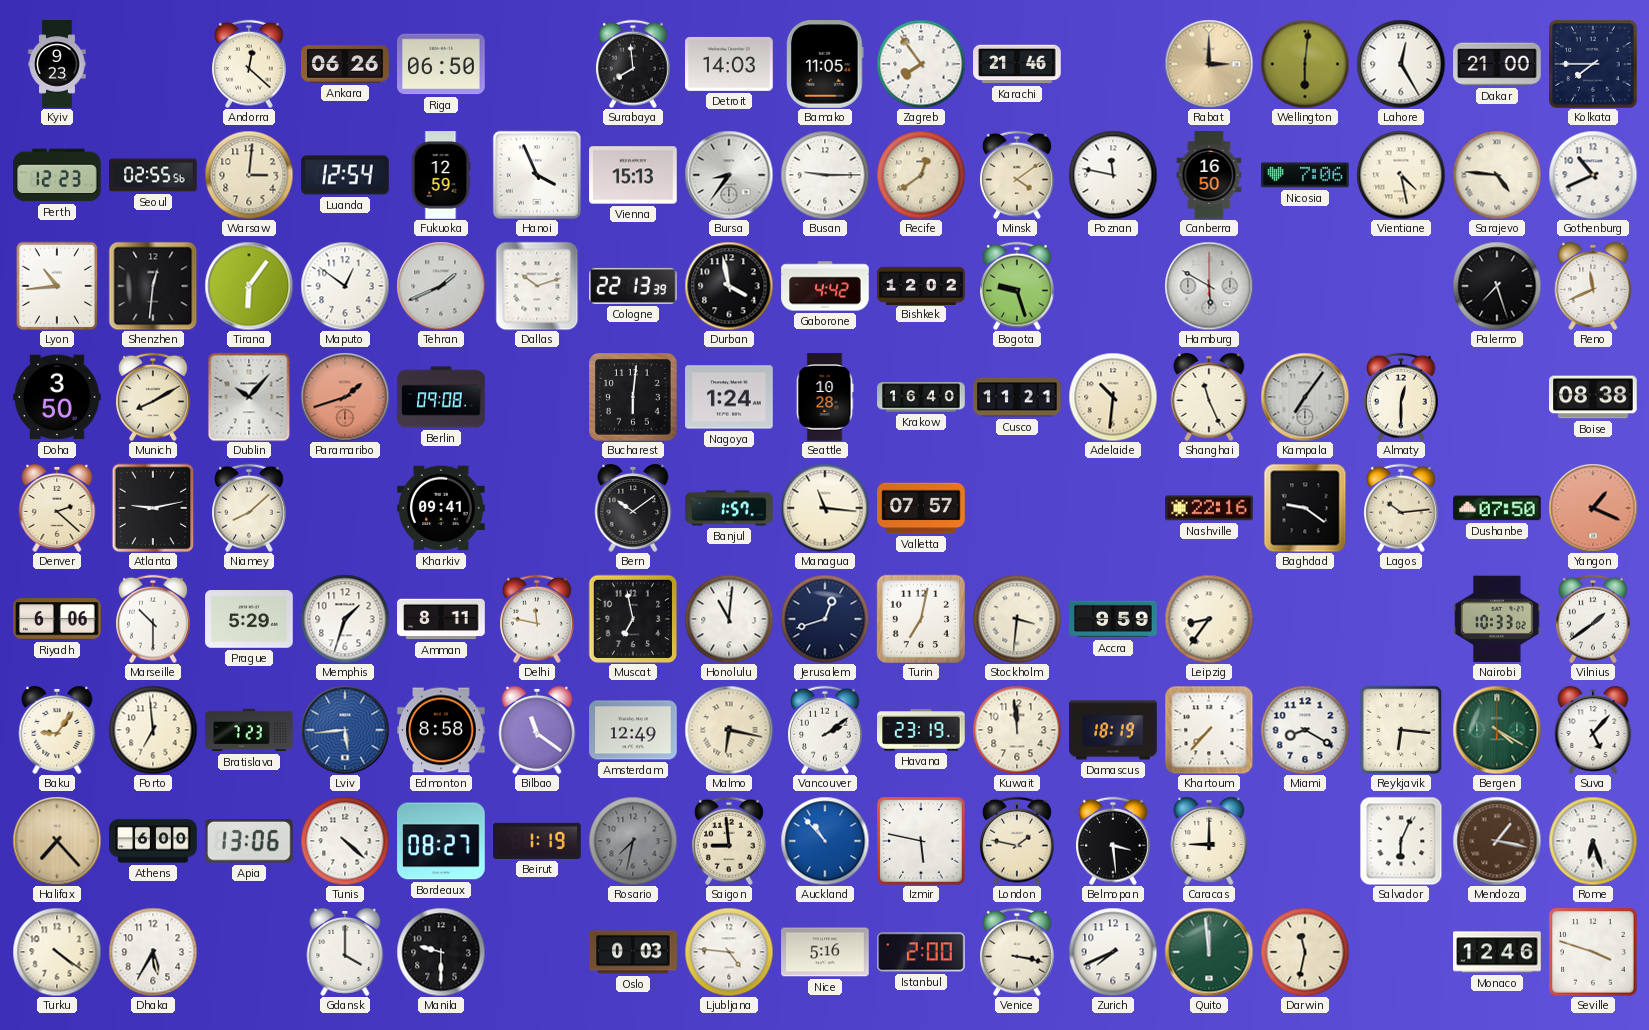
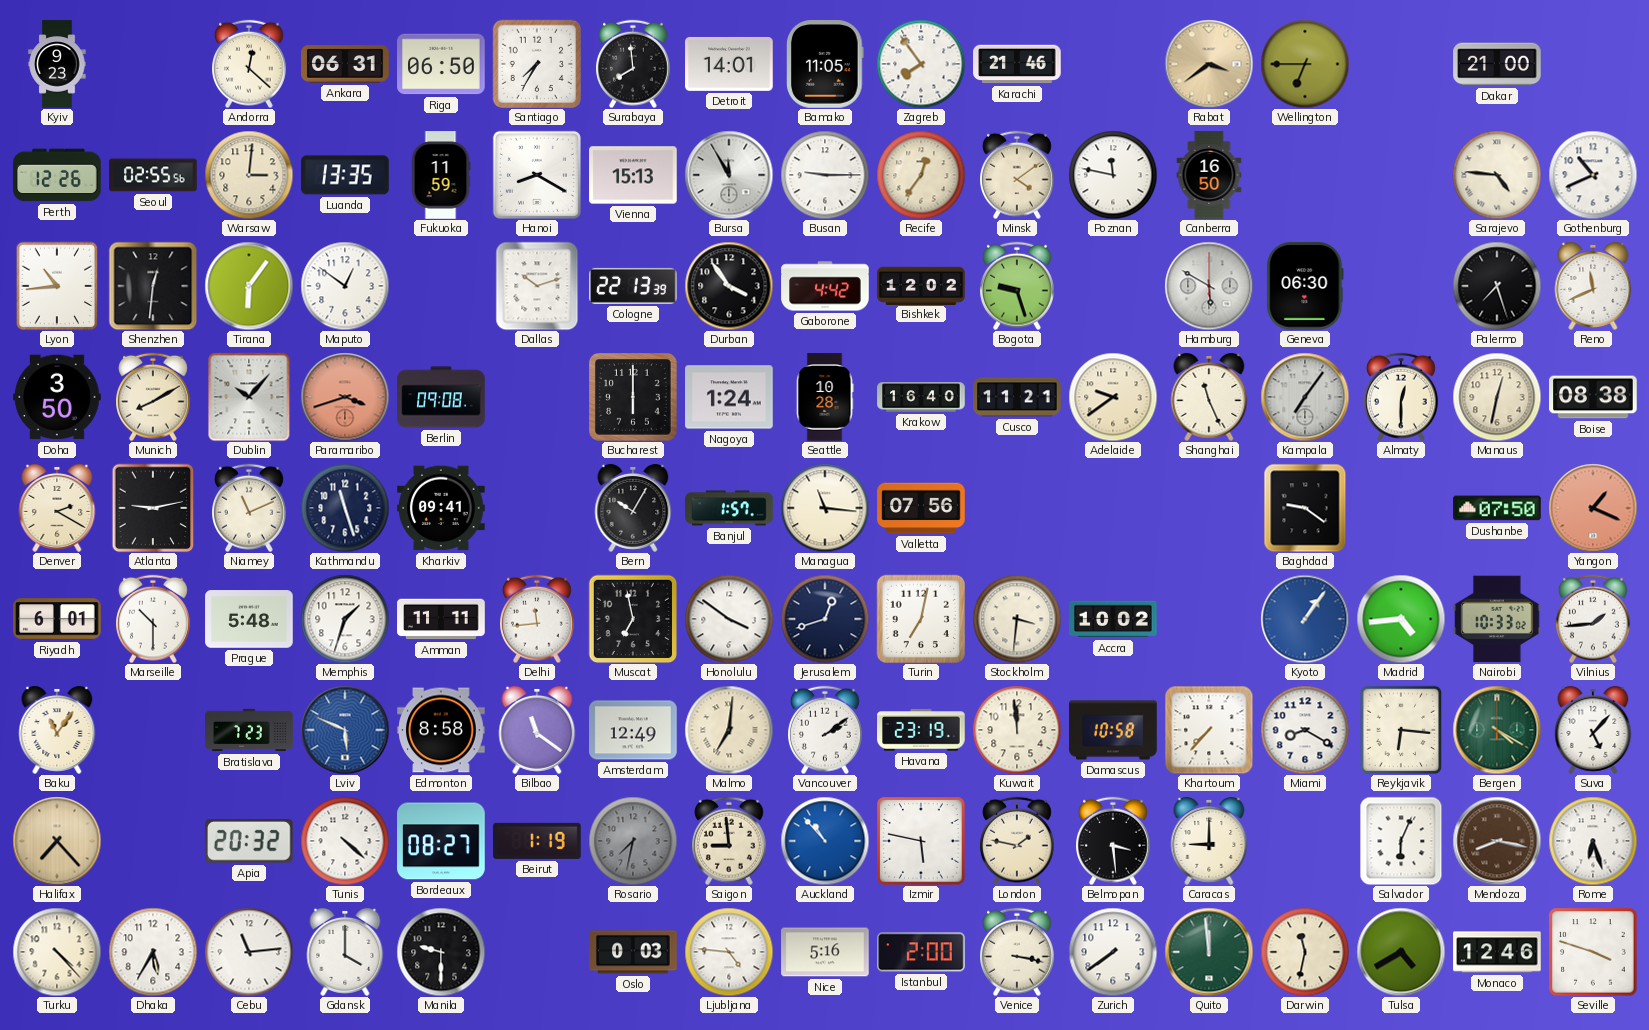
Ankara: 06:26 -> 06:31
Santiago: none -> 7:35
Detroit: 14:03 -> 14:01
Rabat: 3:00 -> 3:39
Wellington: 6:01 -> 6:45
Lahore: 12:25 -> none
Kolkata: 7:45 -> none
Perth: 12:23 -> 12:26
Luanda: 12:54 -> 13:35
Fukuoka: 12:59 -> 11:59
Hanoi: 3:56 -> 8:20
Bursa: 8:36 -> 11:55
Recife: 12:39 -> 12:36
Nicosia: 7:06 -> none
Vientiane: 4:28 -> none
Tehran: 1:41 -> none
Durban: 3:58 -> 3:54
Geneva: none -> 06:30
Paramaribo: 1:42 -> 3:42
Bucharest: 6:01 -> 6:00
Adelaide: 10:31 -> 9:39
Manaus: none -> 12:32
Denver: 2:22 -> 2:20
Niamey: 8:08 -> 11:11
Kathmandu: none -> 11:27
Bern: 10:09 -> 10:05
Valletta: 07:57 -> 07:56
Nashville: 22:16 -> none
Lagos: 10:14 -> none
Riyadh: 6:06 -> 6:01
Prague: 5:29 -> 5:48
Amman: 8:11 -> 11:11
Delhi: 11:47 -> 11:44
Honolulu: 11:01 -> 3:51
Accra: 9:59 -> 10:02
Leipzig: 8:36 -> none
Kyoto: none -> 1:06
Madrid: none -> 4:44
Vilnius: 1:39 -> 1:44
Baku: 9:06 -> 11:06
Porto: 6:59 -> none
Lviv: 5:44 -> 5:49
Malmo: 6:17 -> 7:01
Damascus: 18:19 -> 10:58
Athens: 6:00 -> none
Apia: 13:06 -> 20:32
Mendoza: 1:17 -> 8:17
Turku: 4:21 -> 4:23
Cebu: none -> 11:14
Zurich: 7:41 -> 7:39
Tulsa: none -> 4:40
